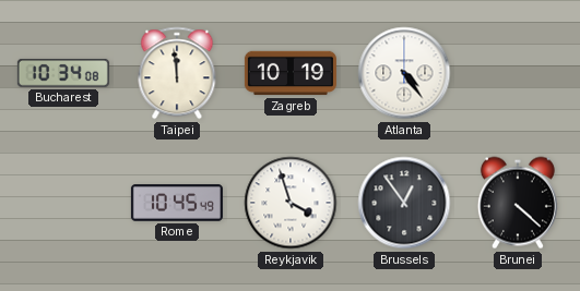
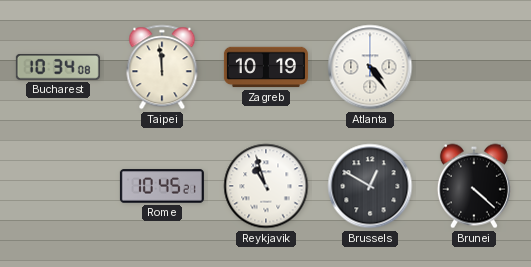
Rome: 10:45:49 -> 10:45:21
Reykjavik: 3:57 -> 10:57
Brussels: 12:54 -> 12:50
